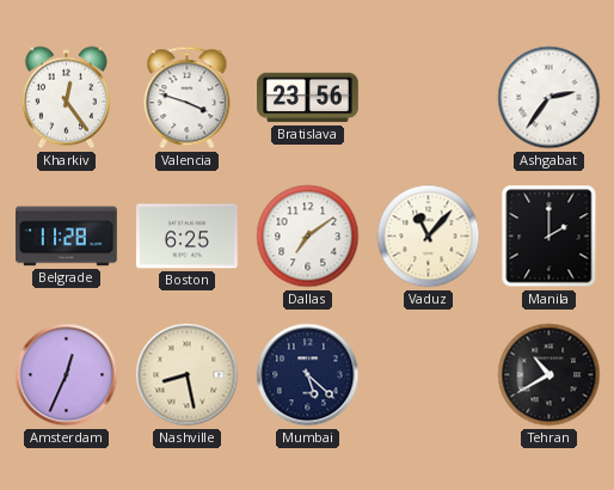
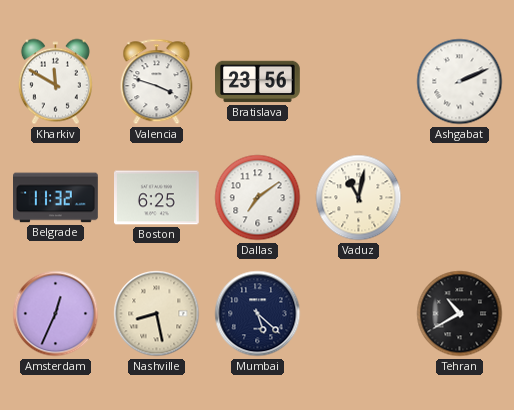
Kharkiv: 12:24 -> 11:50
Ashgabat: 2:36 -> 2:11
Belgrade: 11:28 -> 11:32
Vaduz: 11:07 -> 11:02
Manila: 2:00 -> none
